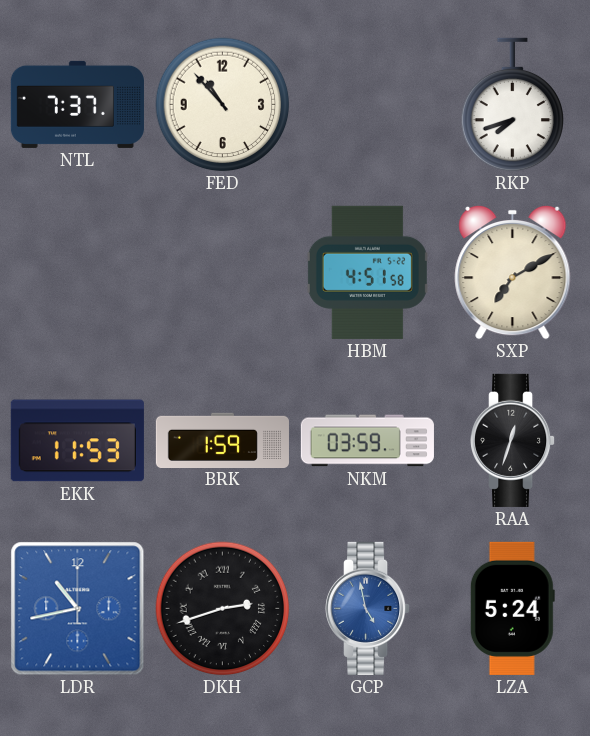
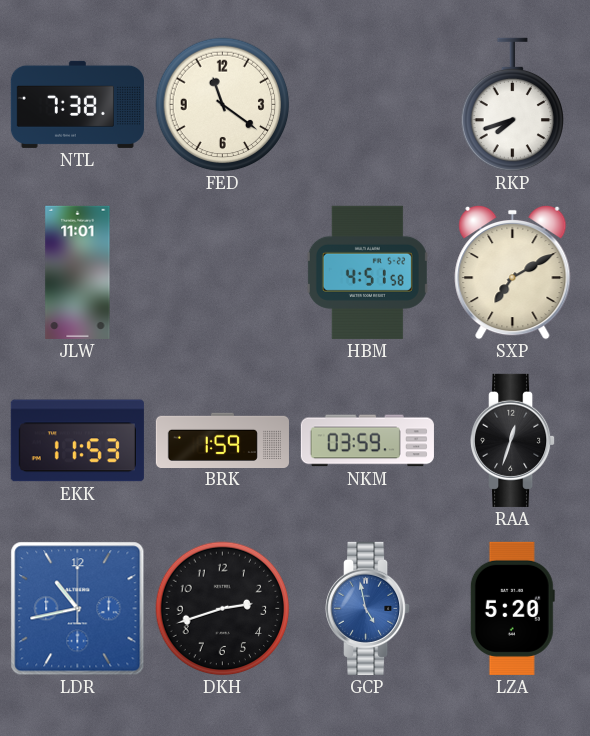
NTL: 7:37 -> 7:38
FED: 10:53 -> 11:21
JLW: none -> 11:01
DKH numerals: Roman -> Arabic
LZA: 5:24 -> 5:20
